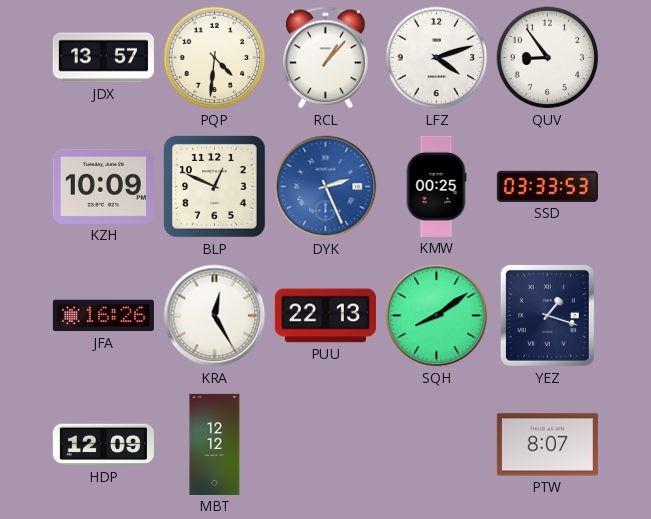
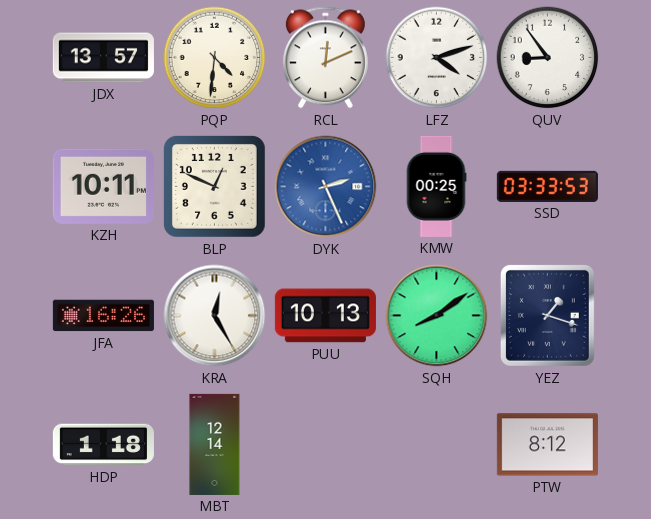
RCL: 1:07 -> 12:11
KZH: 10:09 -> 10:11
PUU: 22:13 -> 10:13
HDP: 12:09 -> 1:18
MBT: 12:12 -> 12:14
PTW: 8:07 -> 8:12
